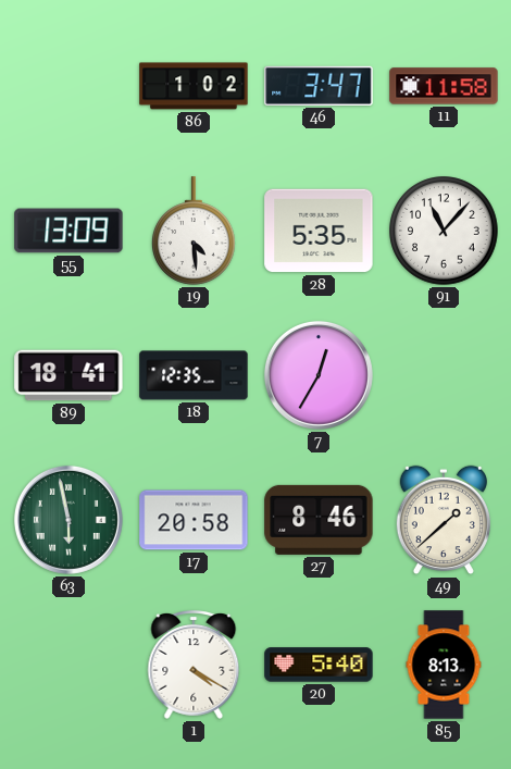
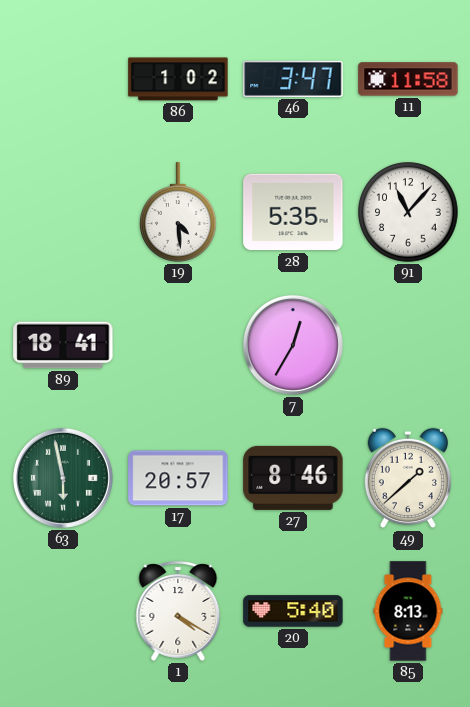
55: 13:09 -> none
18: 12:35 -> none
17: 20:58 -> 20:57
